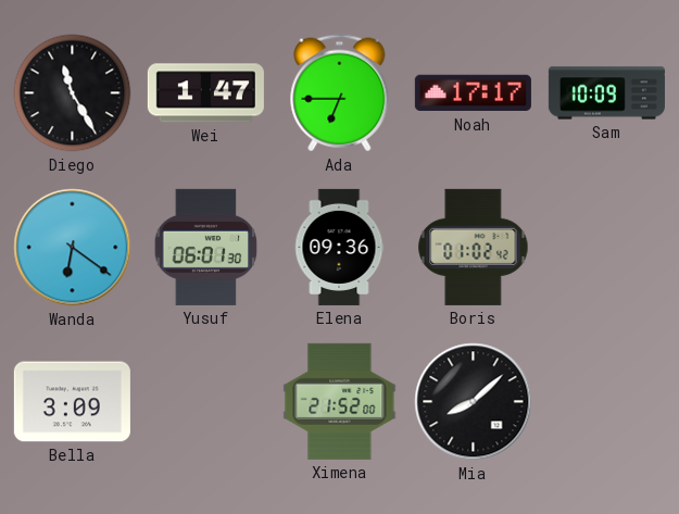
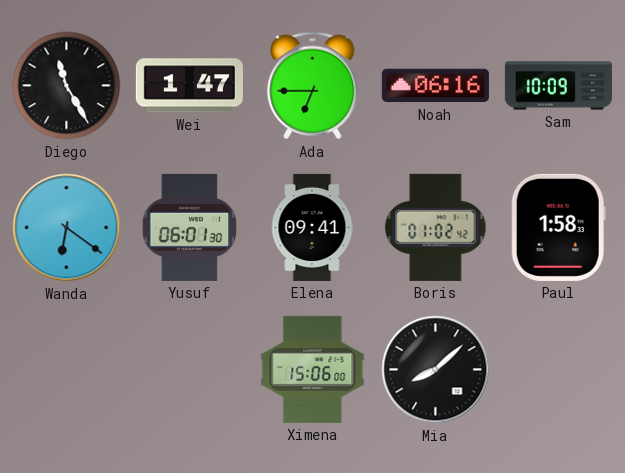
Noah: 17:17 -> 06:16
Elena: 09:36 -> 09:41
Paul: none -> 1:58
Bella: 3:09 -> none
Ximena: 21:52 -> 15:06
